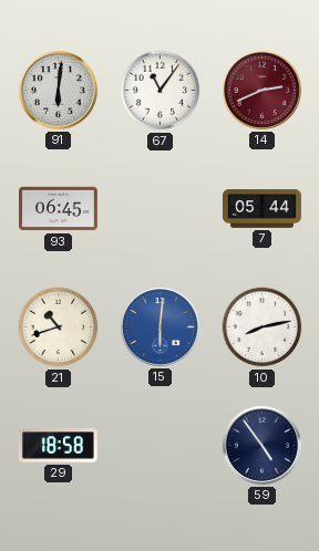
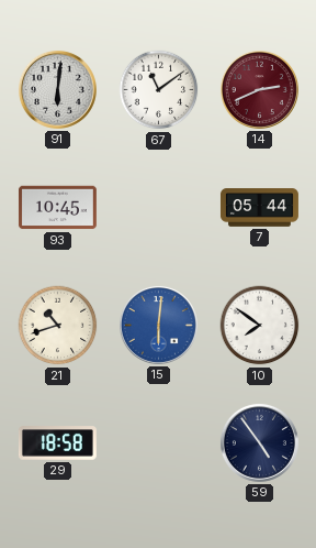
67: 11:06 -> 11:09
93: 06:45 -> 10:45
10: 8:13 -> 7:51
